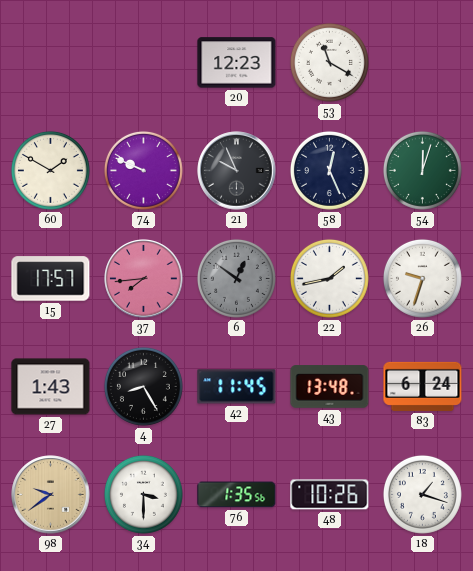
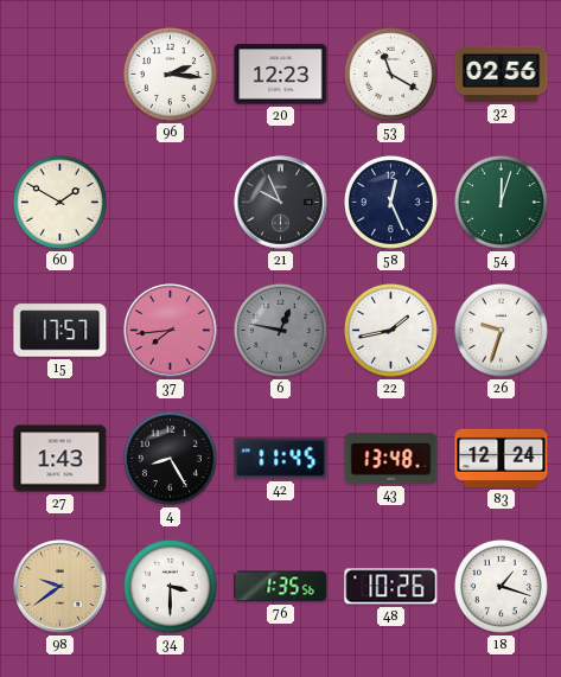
96: none -> 2:16
32: none -> 02:56
74: 9:49 -> none
6: 12:51 -> 12:47
83: 6:24 -> 12:24
